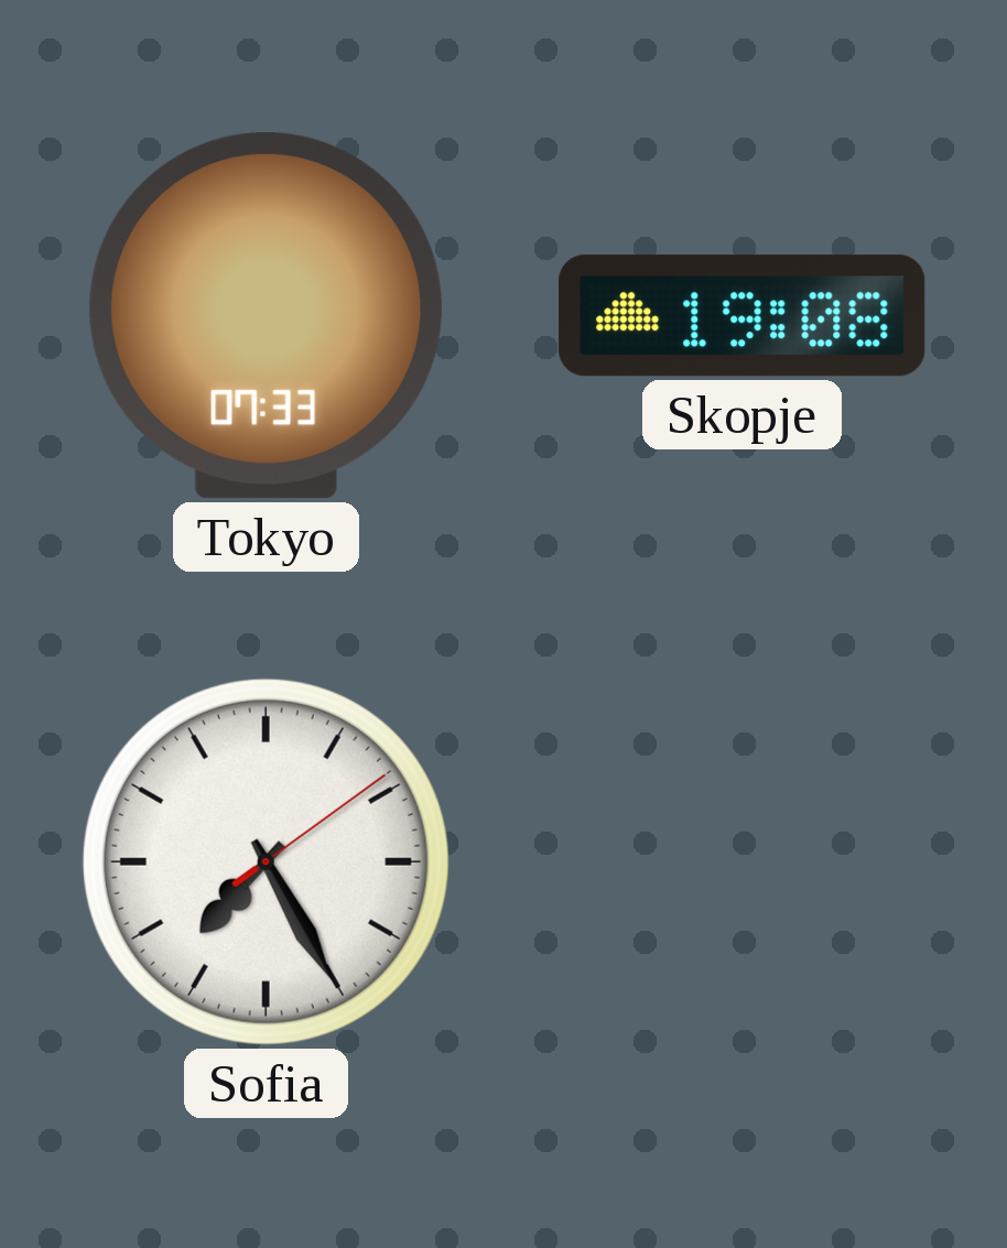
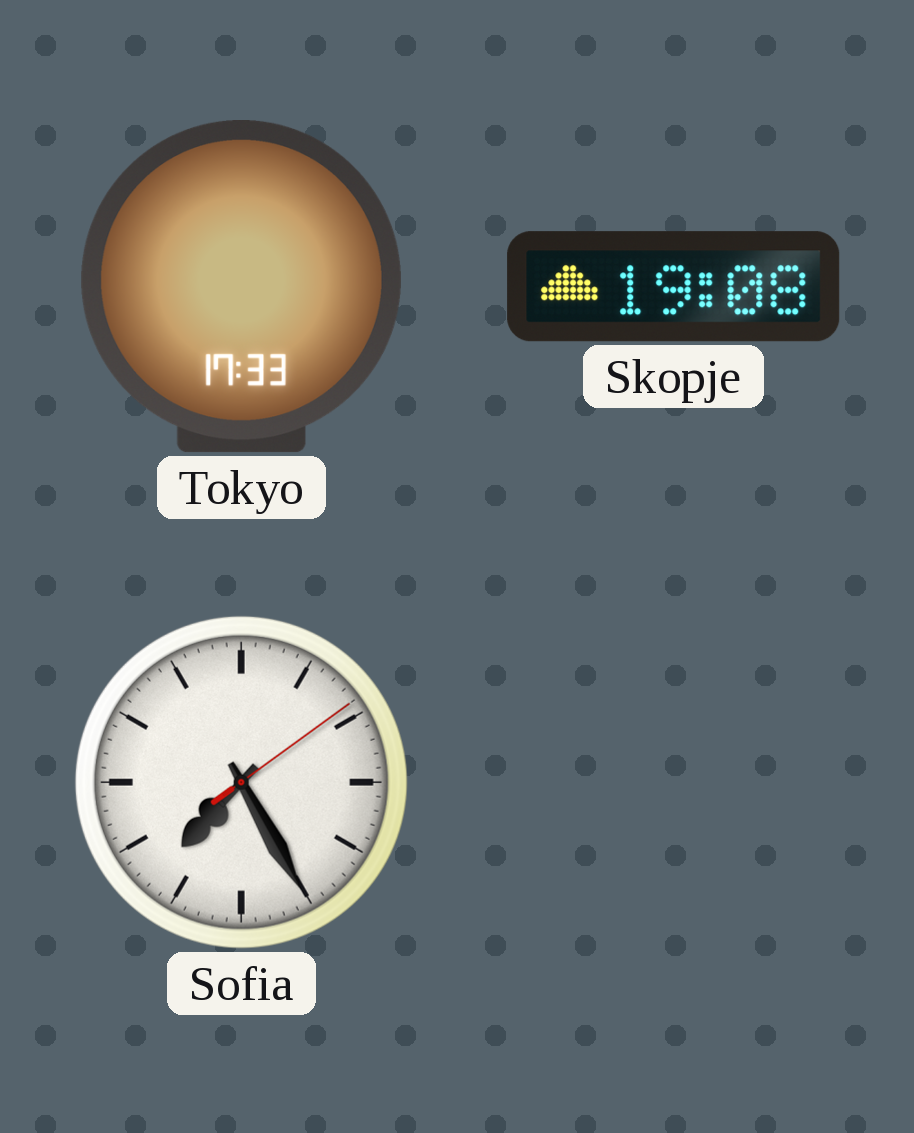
Tokyo: 07:33 -> 17:33
